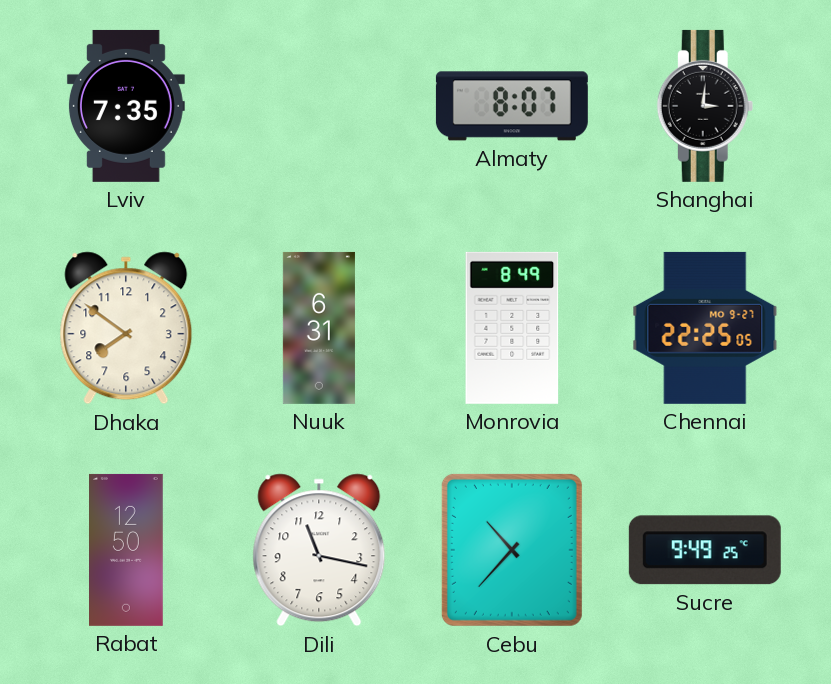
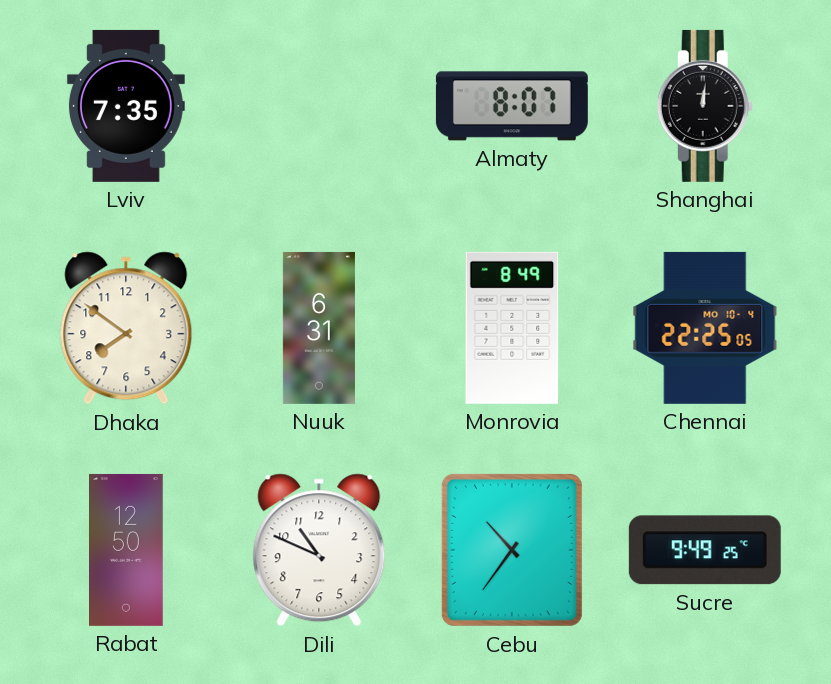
Shanghai: 3:01 -> 12:01
Chennai date: MO 9-27 -> MO 10-4
Dili: 11:17 -> 10:49
Cebu: 10:37 -> 10:36
